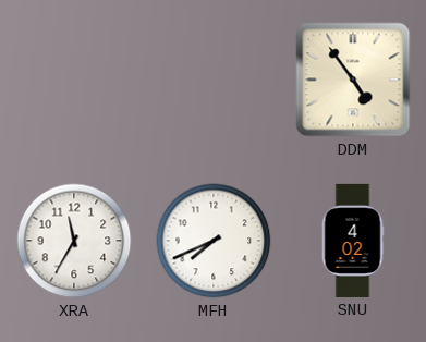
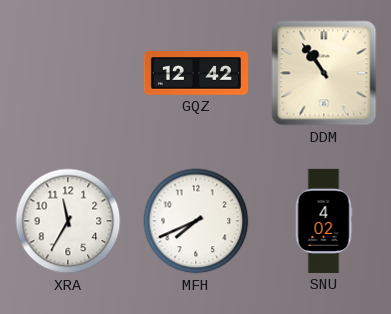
GQZ: none -> 12:42
DDM: 4:54 -> 10:54
